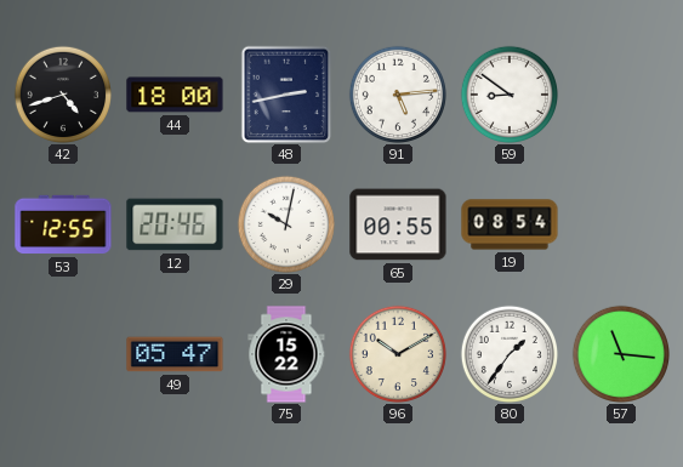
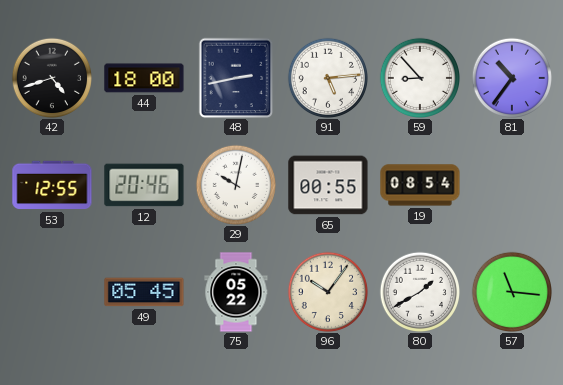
59: 8:51 -> 8:53
81: none -> 10:36
49: 05:47 -> 05:45
75: 15:22 -> 05:22
96: 10:10 -> 10:06
80: 1:36 -> 1:40
